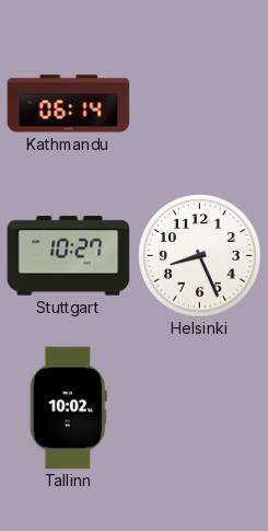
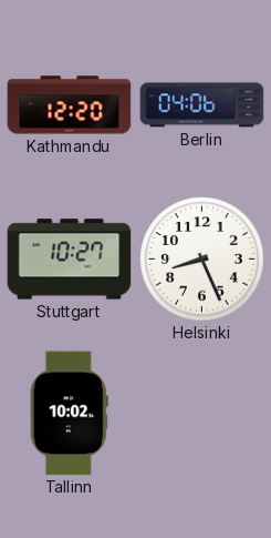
Kathmandu: 06:14 -> 12:20
Berlin: none -> 04:06
